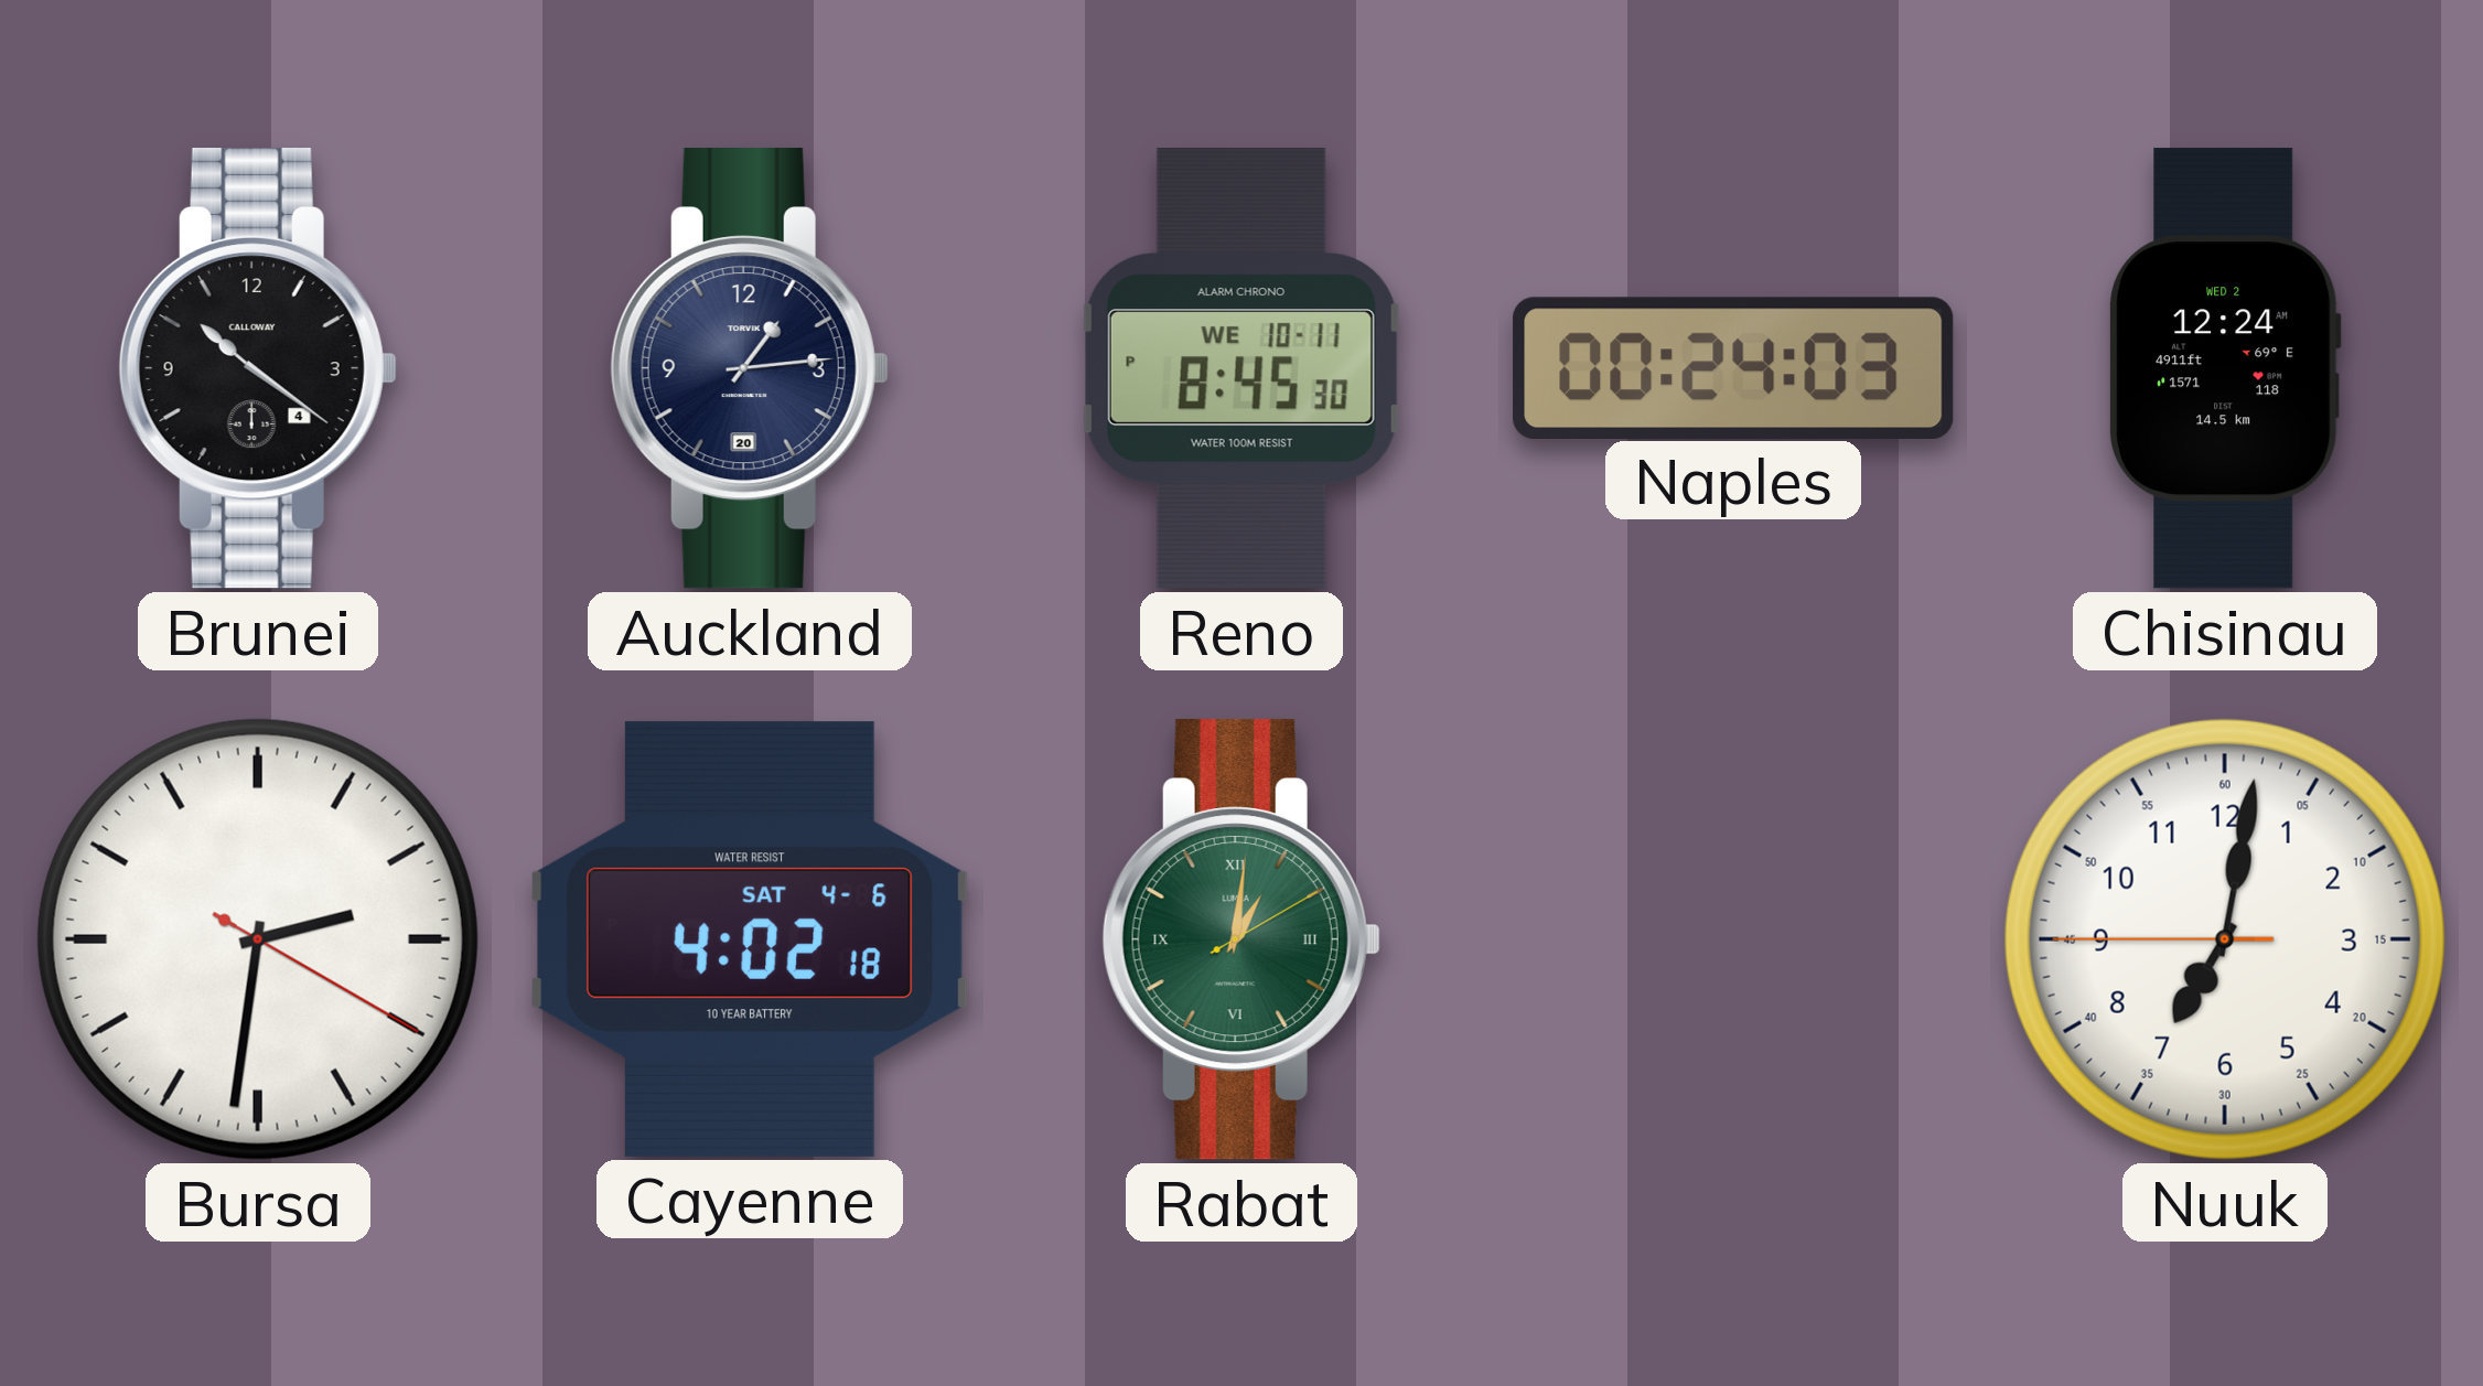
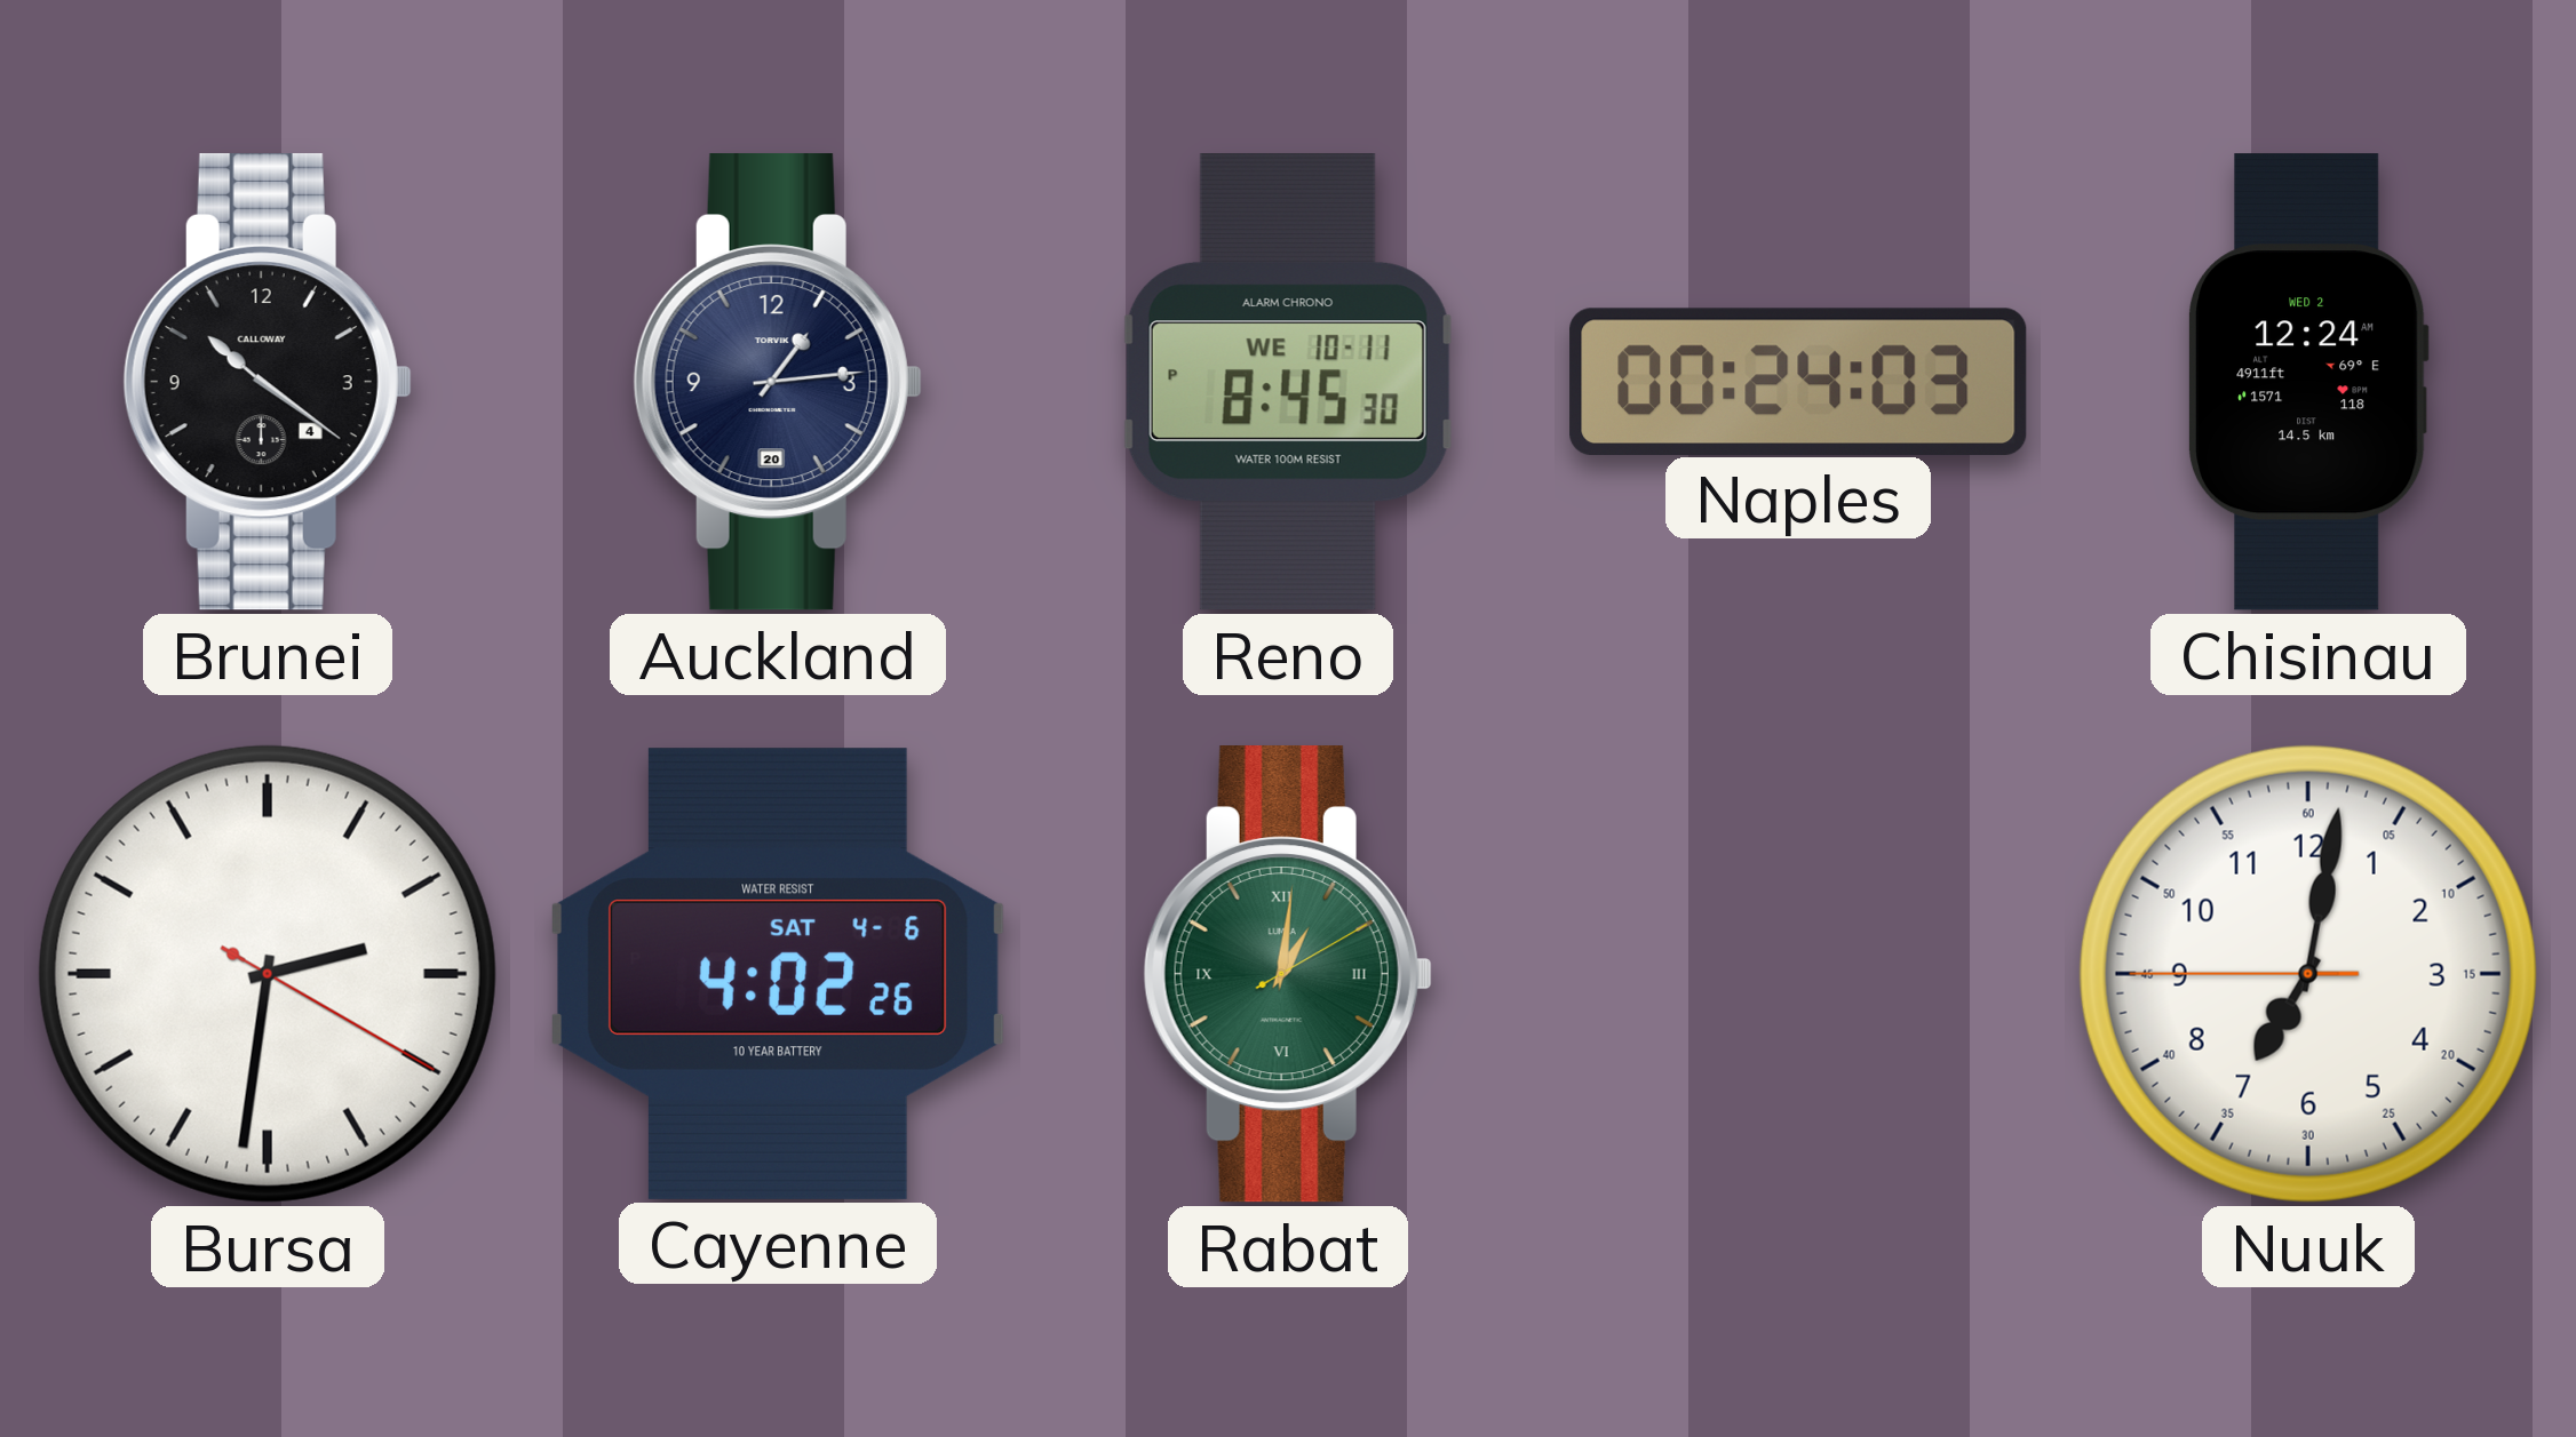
Cayenne: 4:02:18 -> 4:02:26
